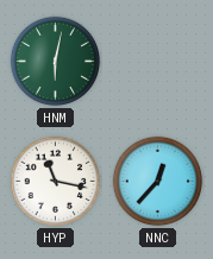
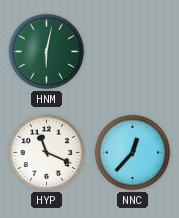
HYP: 11:17 -> 11:19
